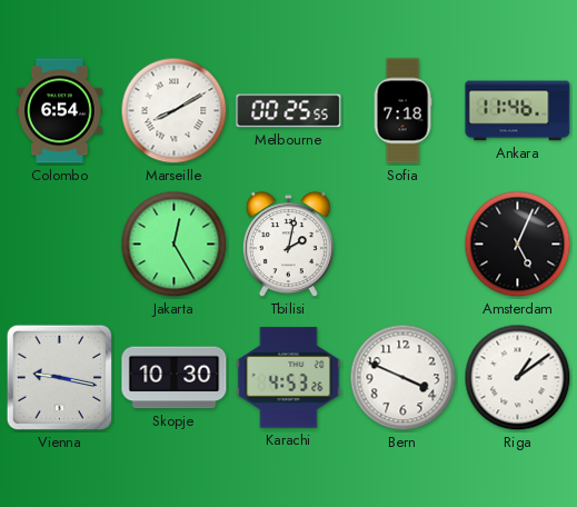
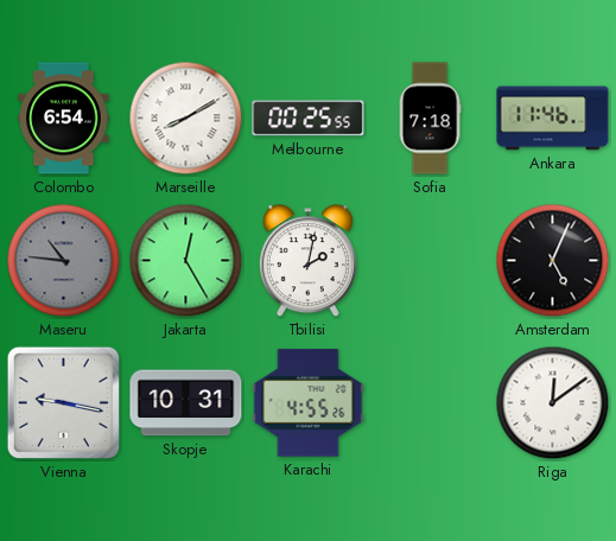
Maseru: none -> 10:46
Skopje: 10:30 -> 10:31
Karachi: 4:53 -> 4:55
Bern: 3:49 -> none
Riga: 1:09 -> 12:09
